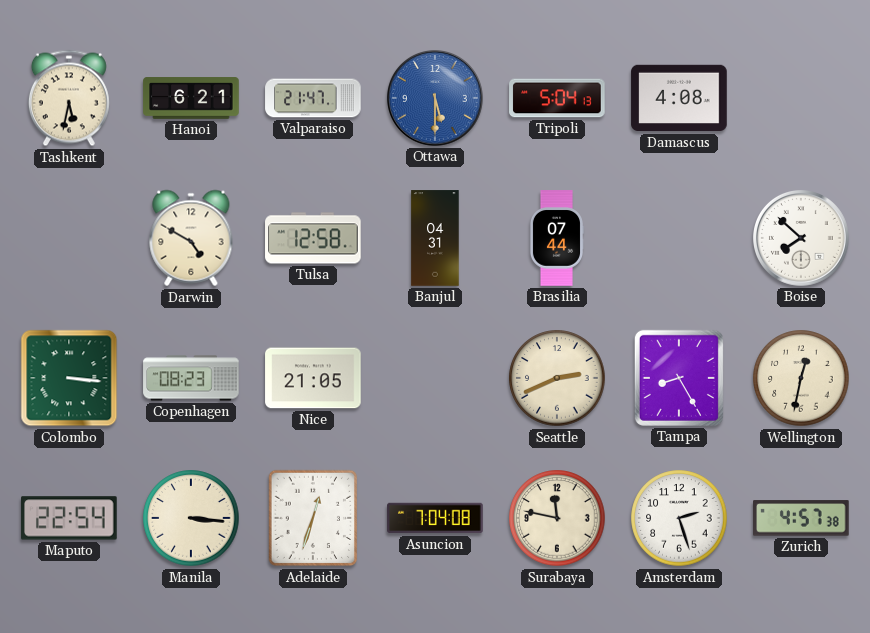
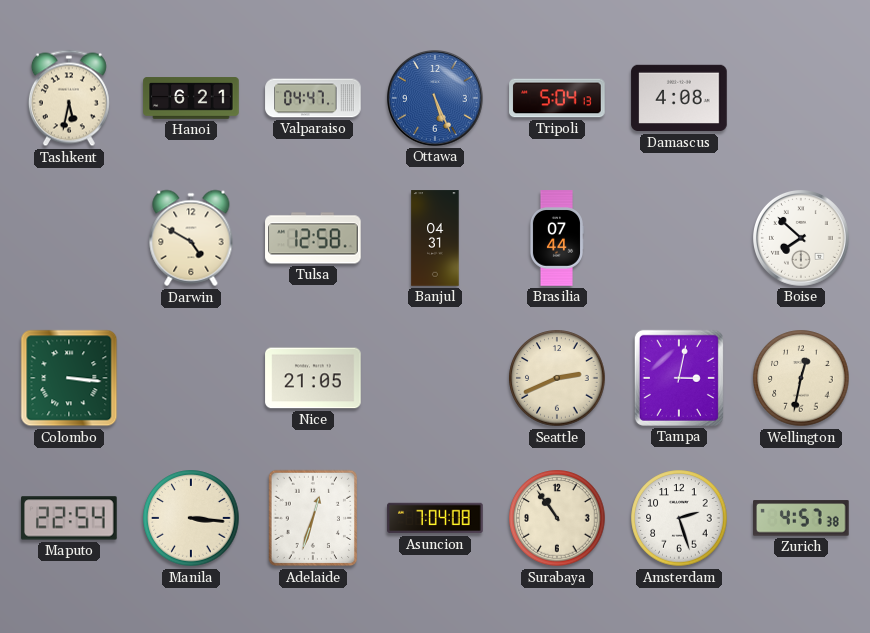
Valparaiso: 21:47 -> 04:47
Ottawa: 5:30 -> 5:26
Copenhagen: 08:23 -> none
Tampa: 8:25 -> 3:02
Surabaya: 11:47 -> 10:54
